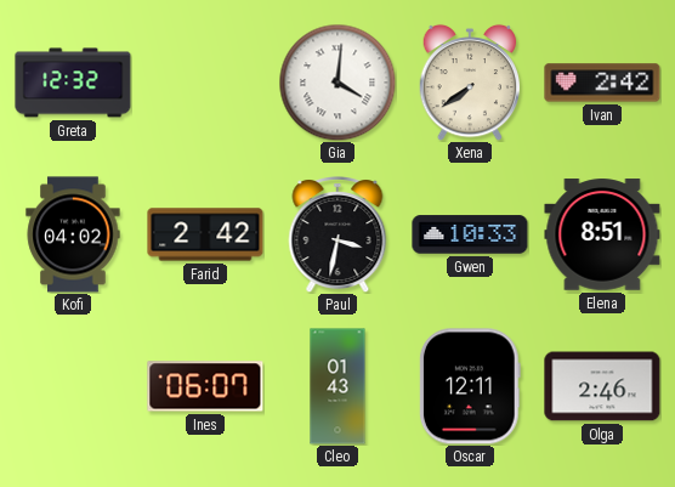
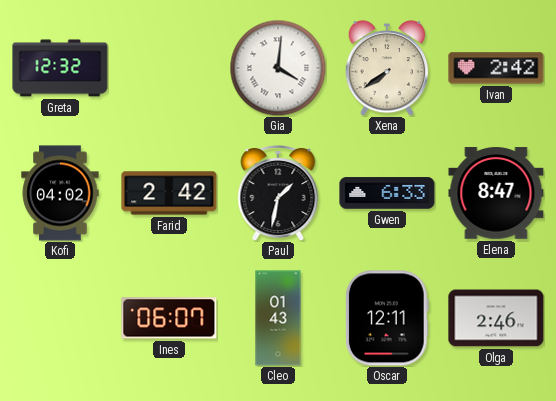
Paul: 3:32 -> 1:32
Gwen: 10:33 -> 6:33
Elena: 8:51 -> 8:47
